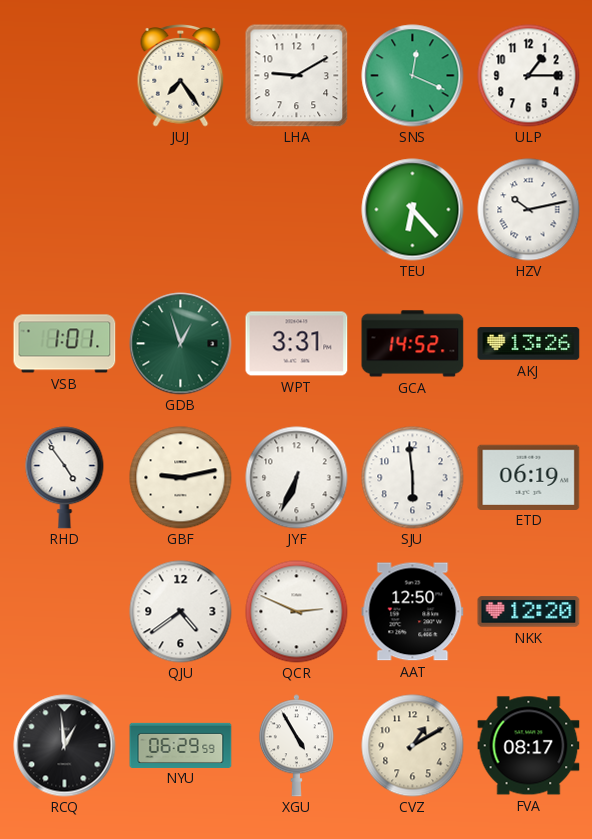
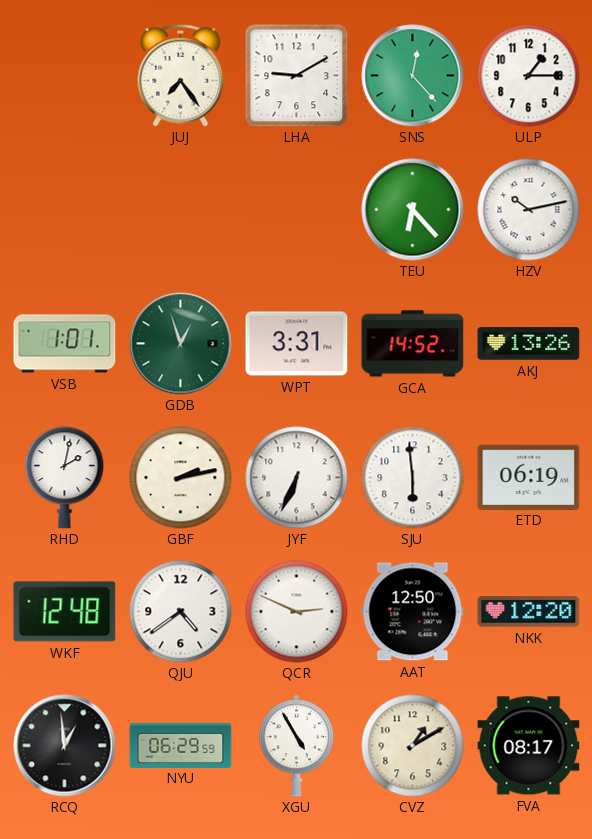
SNS: 12:19 -> 12:23
RHD: 4:54 -> 2:02
GBF: 9:13 -> 2:13
WKF: none -> 12:48
